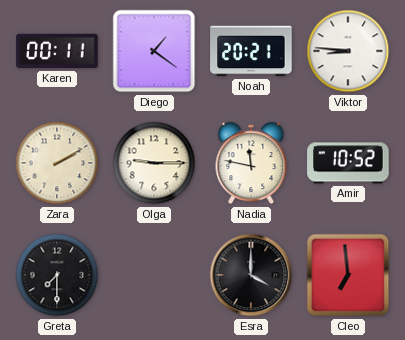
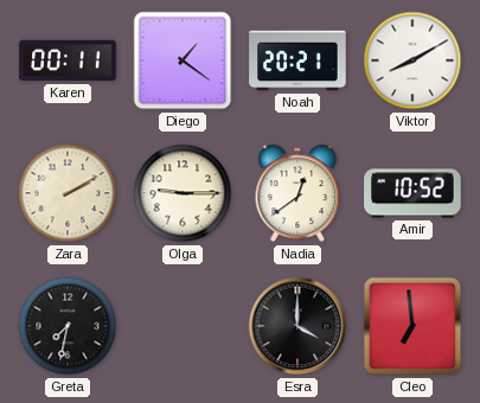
Viktor: 8:46 -> 8:10
Nadia: 11:47 -> 12:39
Greta: 7:30 -> 7:32
